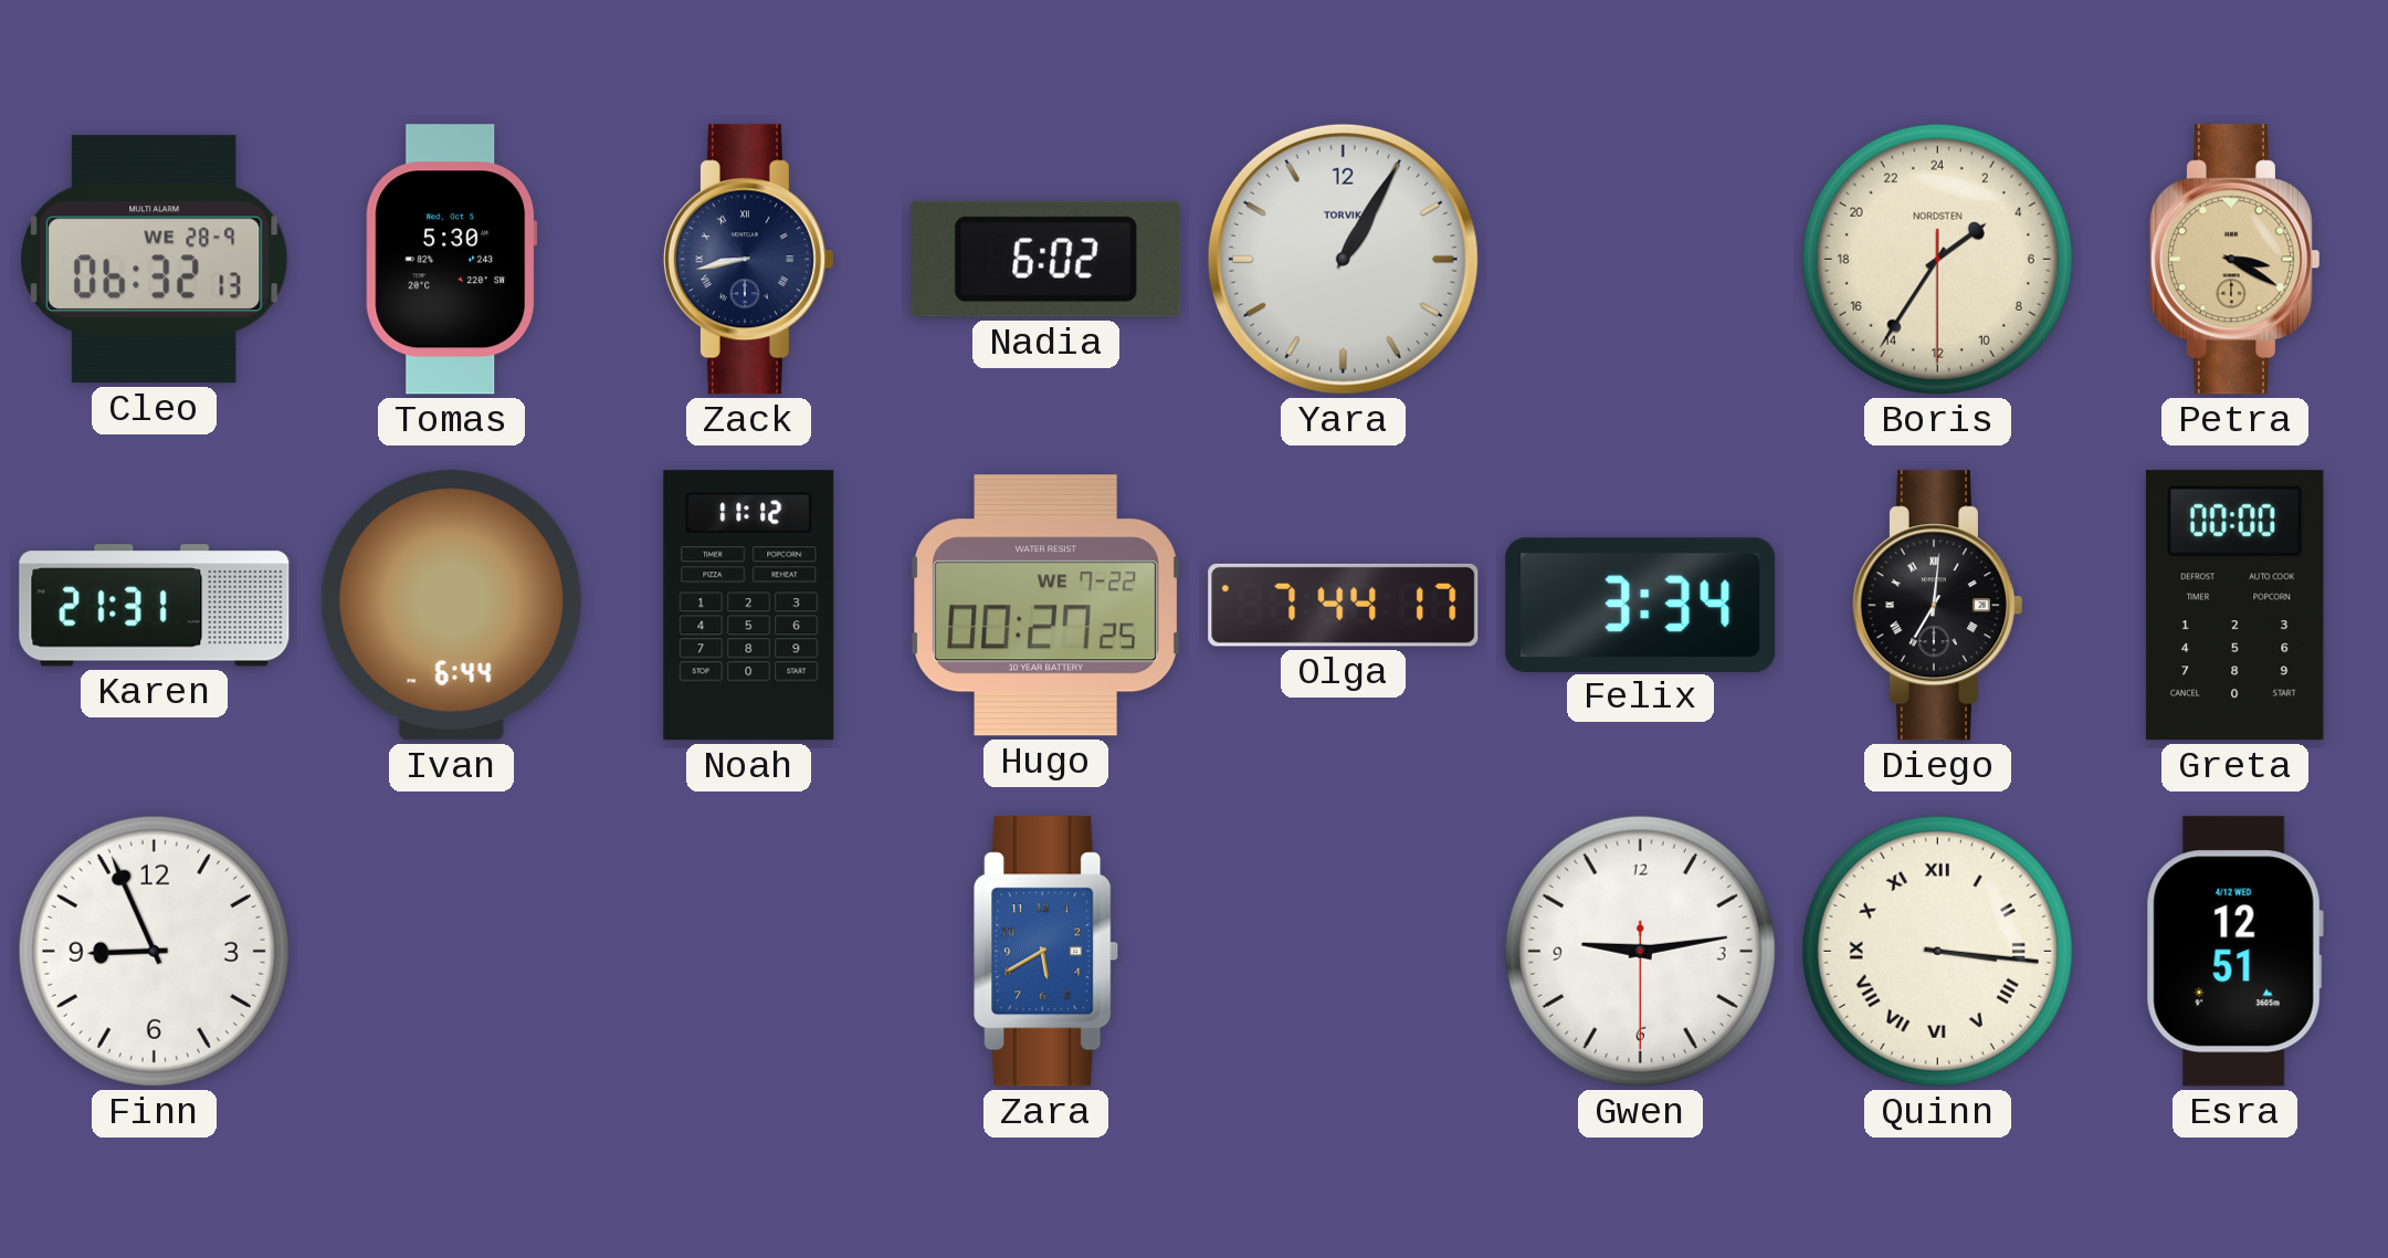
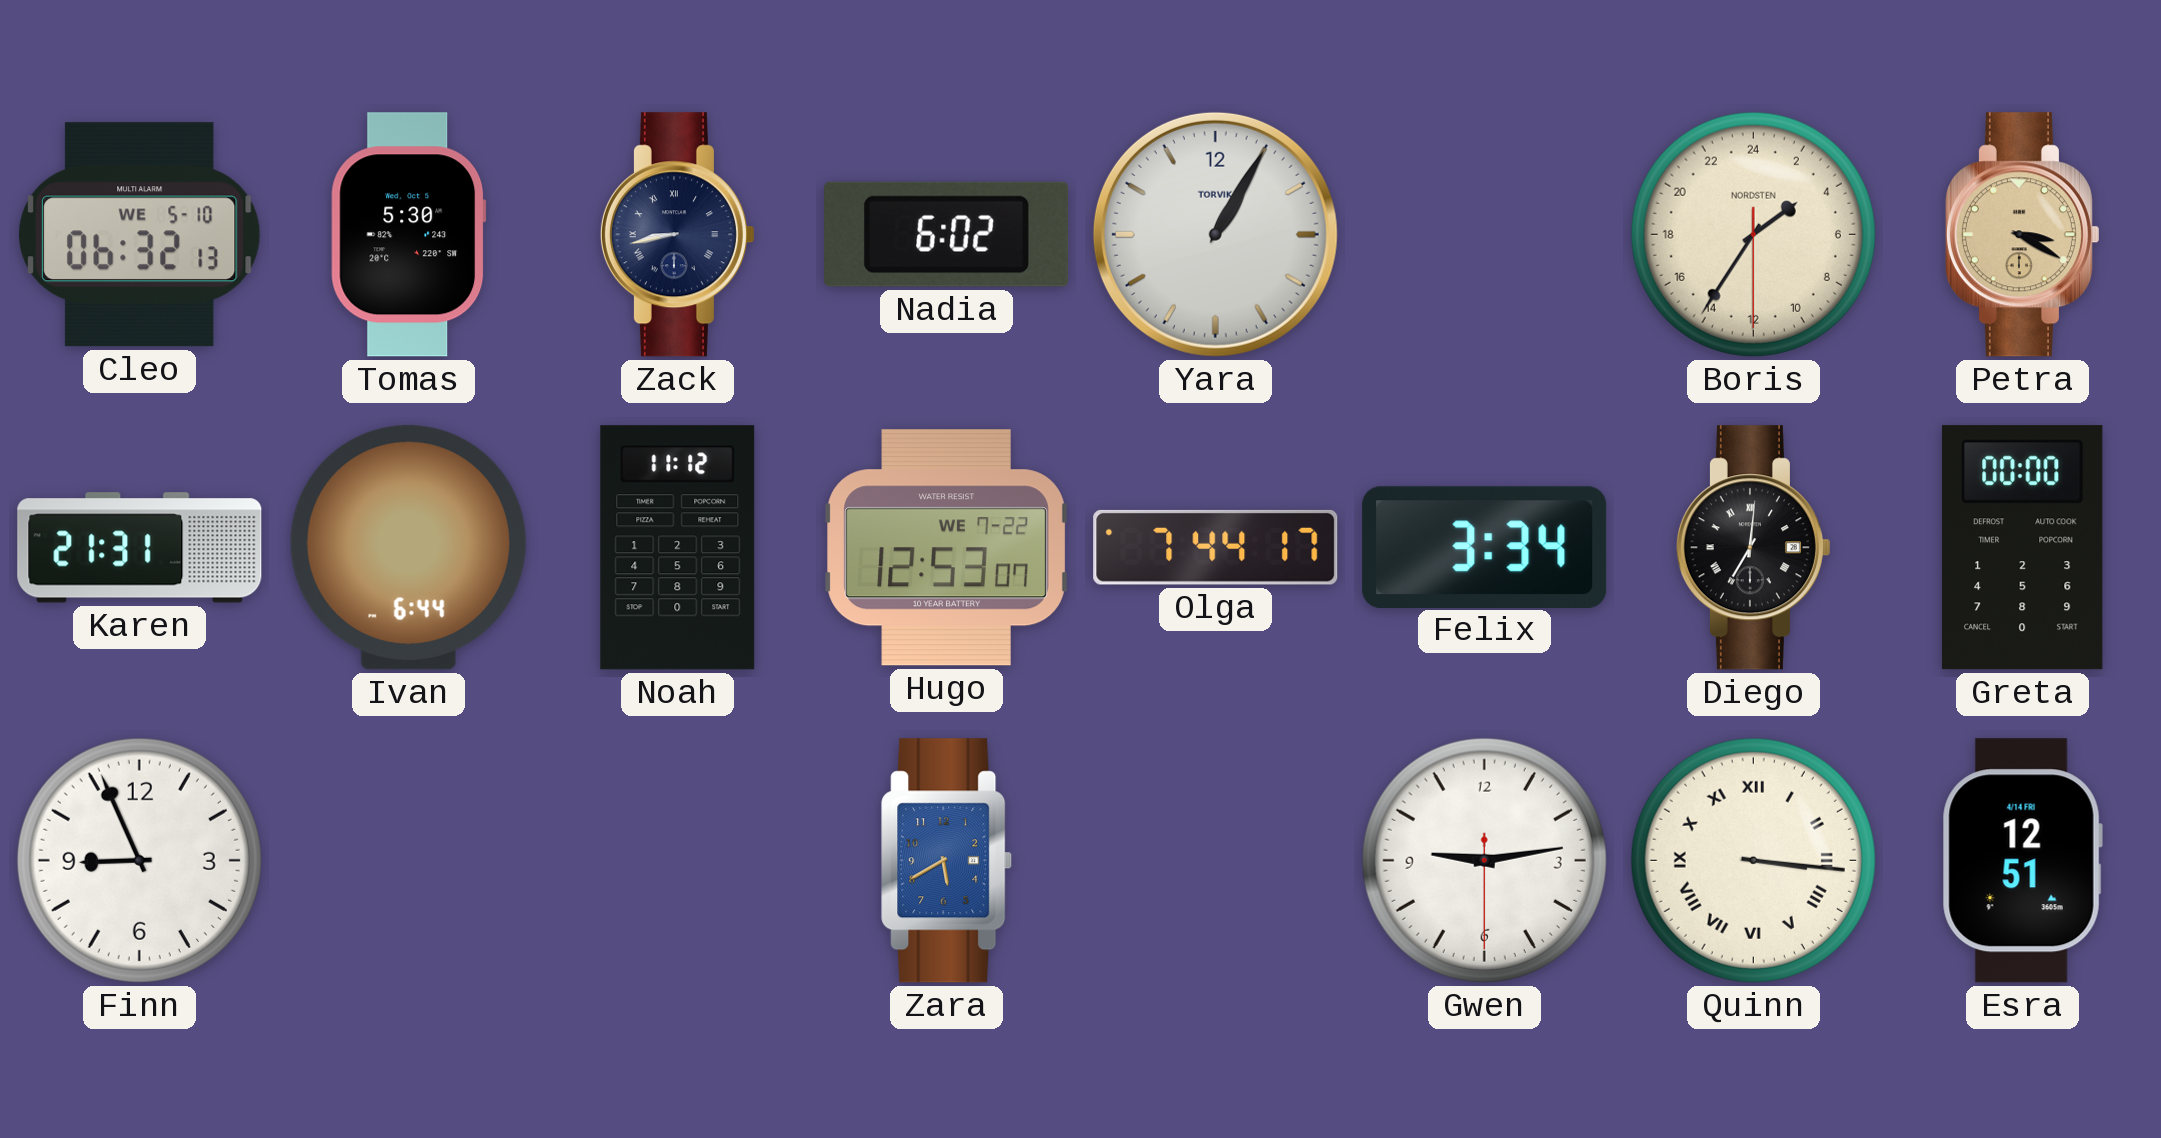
Cleo date: WE 28-9 -> WE 5-10
Hugo: 00:27 -> 12:53
Esra date: 4/12 WED -> 4/14 FRI
